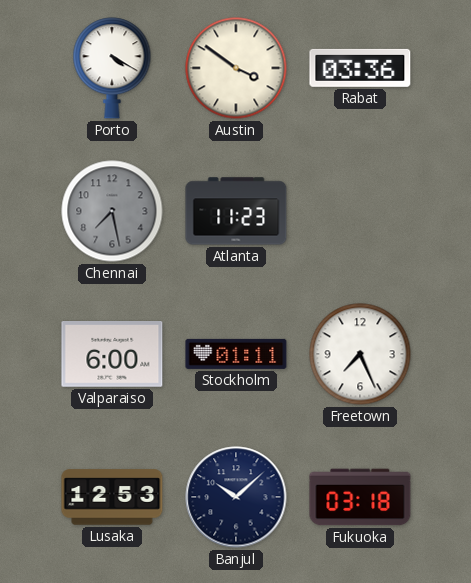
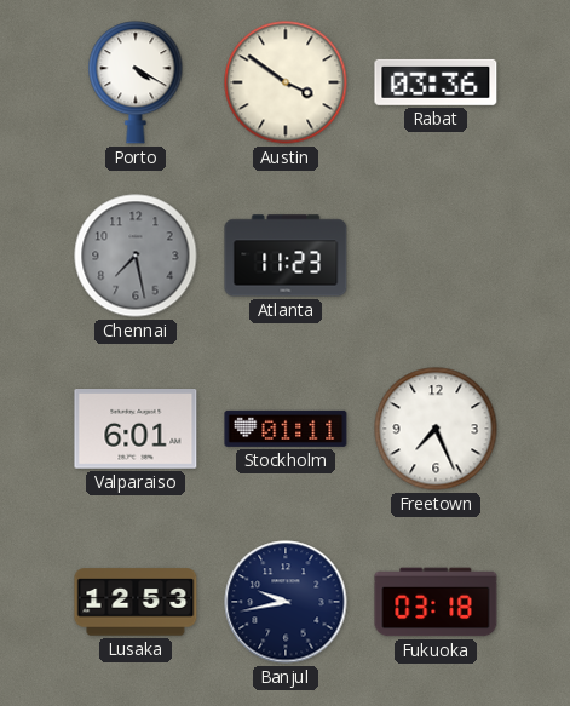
Valparaiso: 6:00 -> 6:01
Banjul: 10:08 -> 9:43
